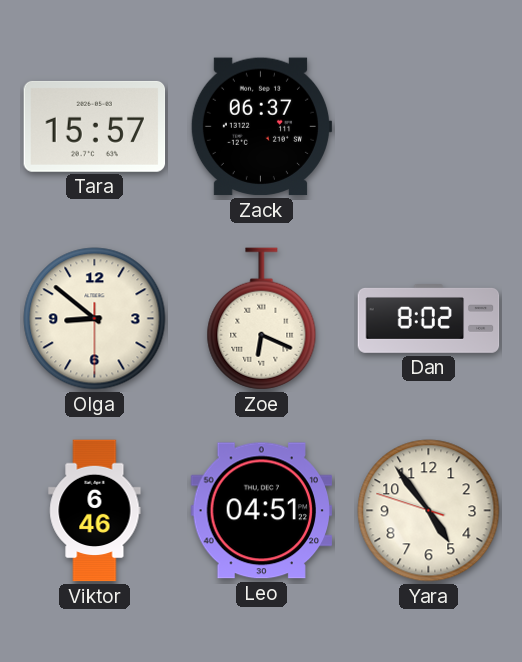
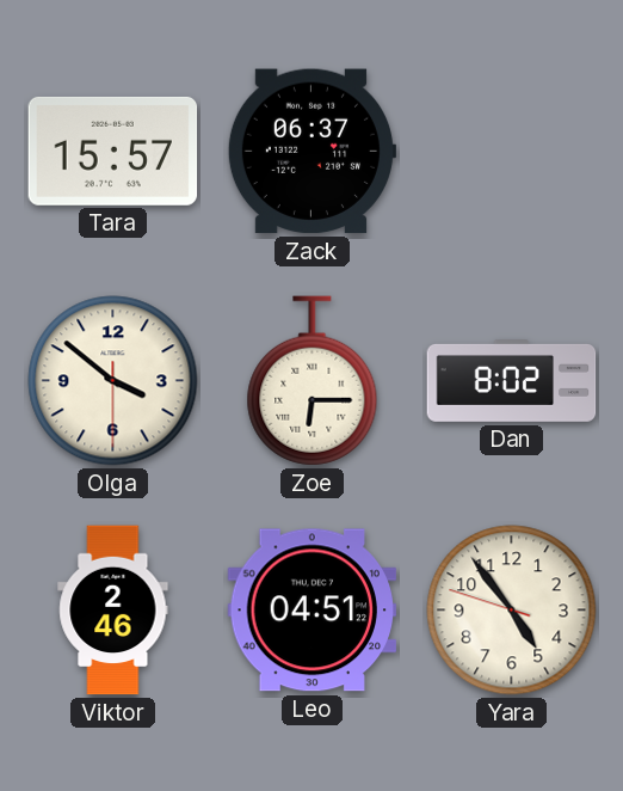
Olga: 8:51 -> 3:51
Zoe: 6:19 -> 6:15
Viktor: 6:46 -> 2:46
